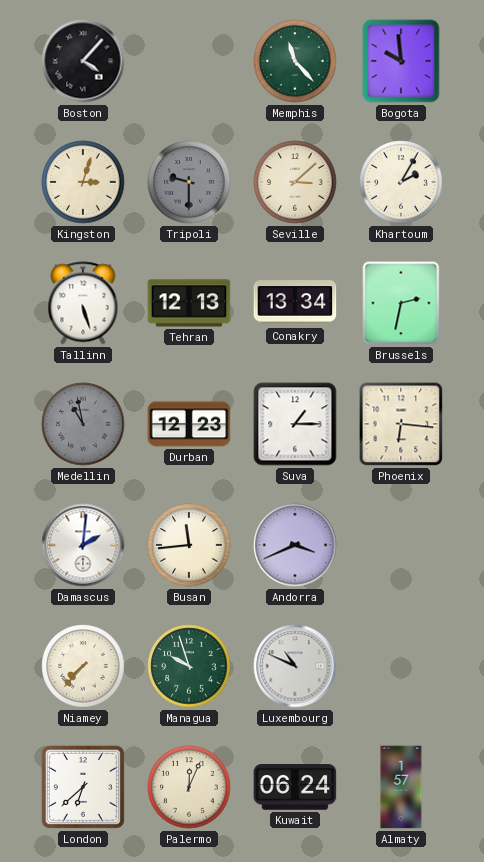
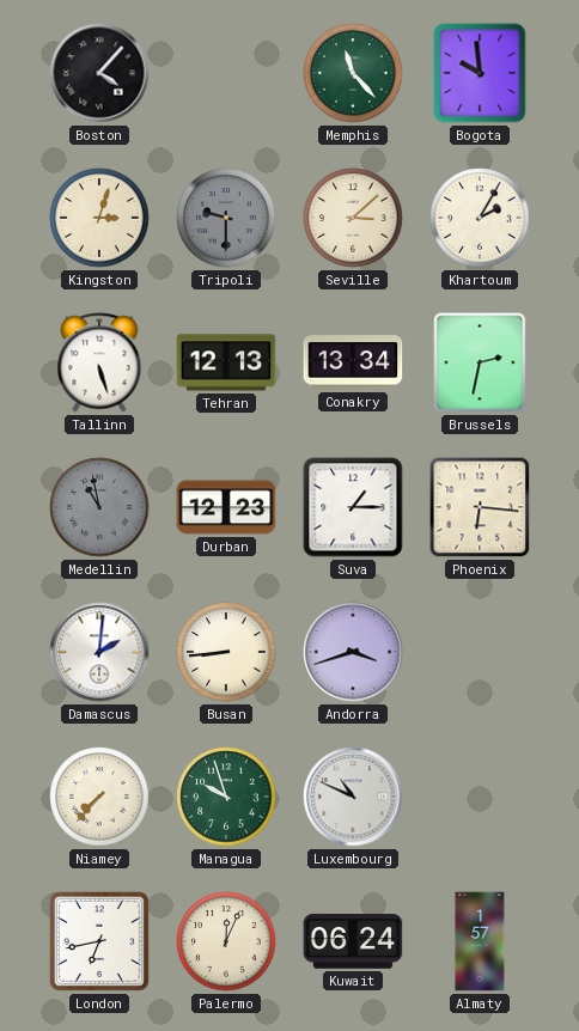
Busan: 11:44 -> 8:44
Andorra: 3:41 -> 3:42
London: 6:38 -> 6:43
